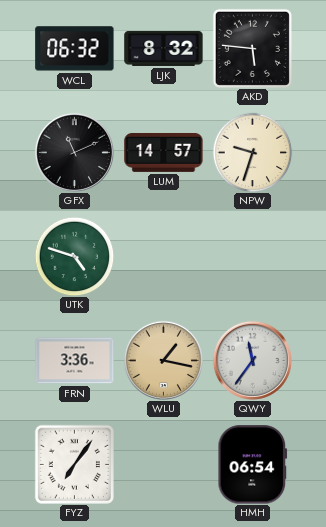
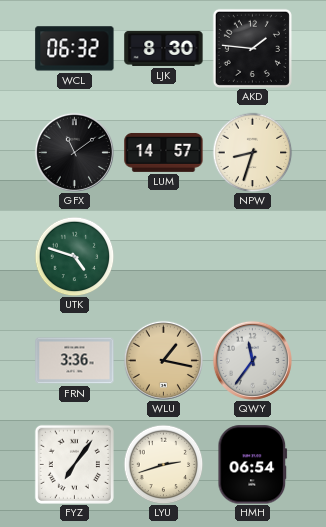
LJK: 8:32 -> 8:30
AKD: 5:46 -> 1:46
GFX: 11:11 -> 11:09
NPW: 9:33 -> 8:33
LYU: none -> 2:42
